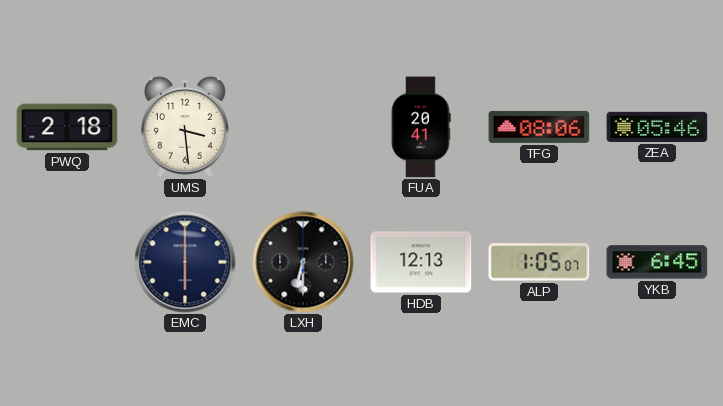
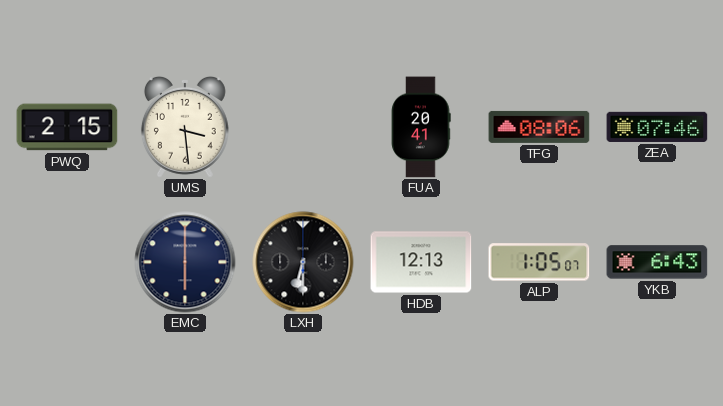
PWQ: 2:18 -> 2:15
ZEA: 05:46 -> 07:46
YKB: 6:45 -> 6:43
